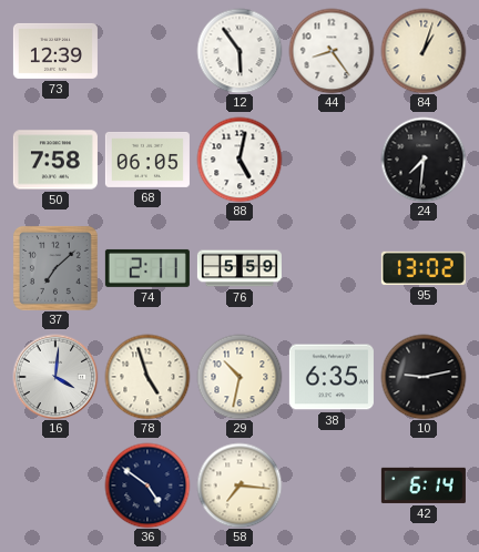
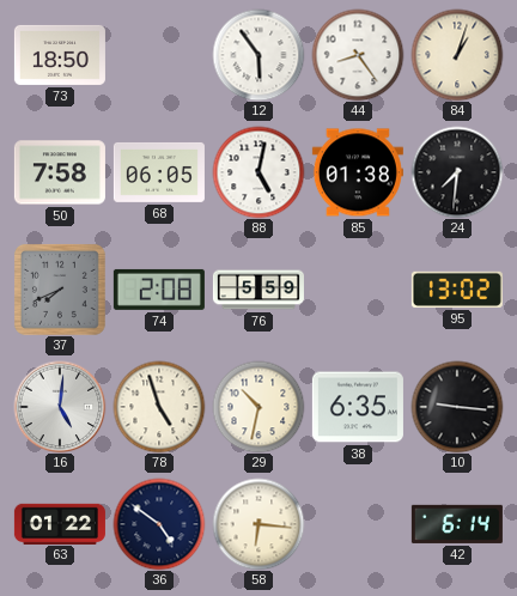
73: 12:39 -> 18:50
85: none -> 01:38
37: 7:08 -> 7:41
74: 2:11 -> 2:08
16: 4:01 -> 5:01
10: 9:13 -> 9:16
63: none -> 01:22
58: 7:16 -> 6:16
